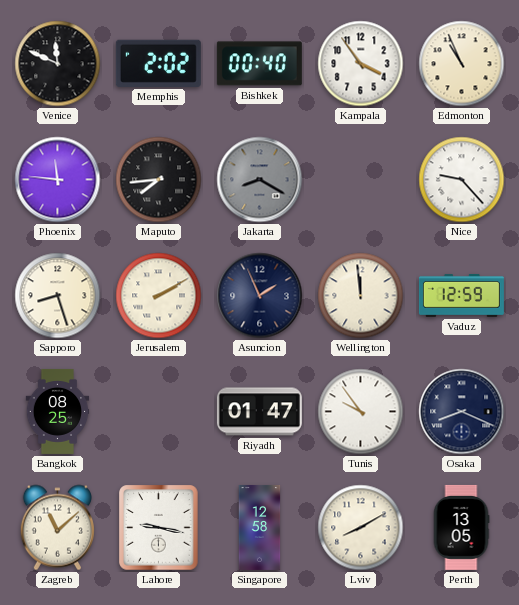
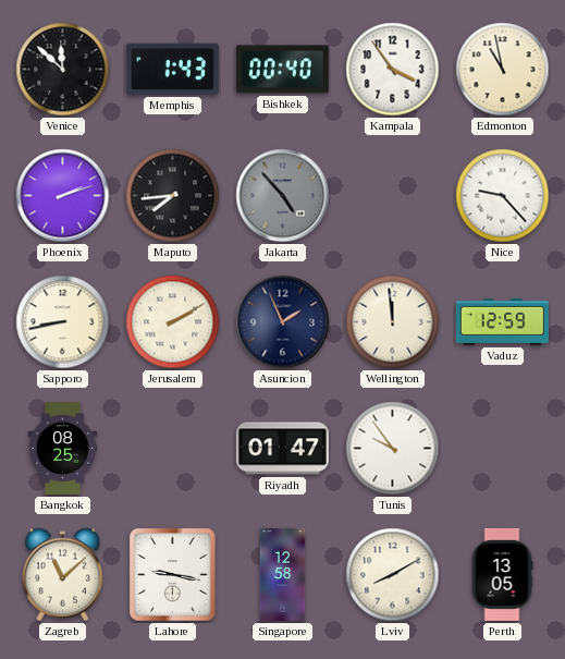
Venice: 11:49 -> 11:52
Memphis: 2:02 -> 1:43
Edmonton: 10:56 -> 10:58
Phoenix: 11:46 -> 2:12
Jakarta: 8:20 -> 4:53
Sapporo: 8:27 -> 8:43
Osaka: 8:19 -> none
